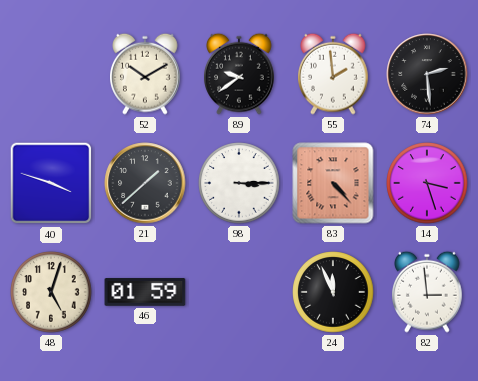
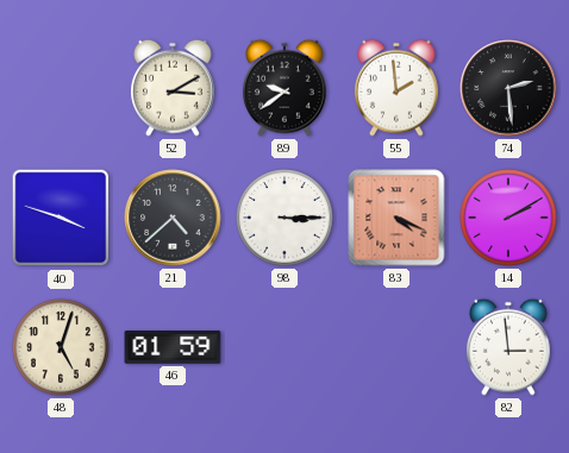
52: 10:10 -> 3:10
21: 1:38 -> 4:38
83: 4:23 -> 4:19
14: 3:27 -> 2:10
24: 11:56 -> none
